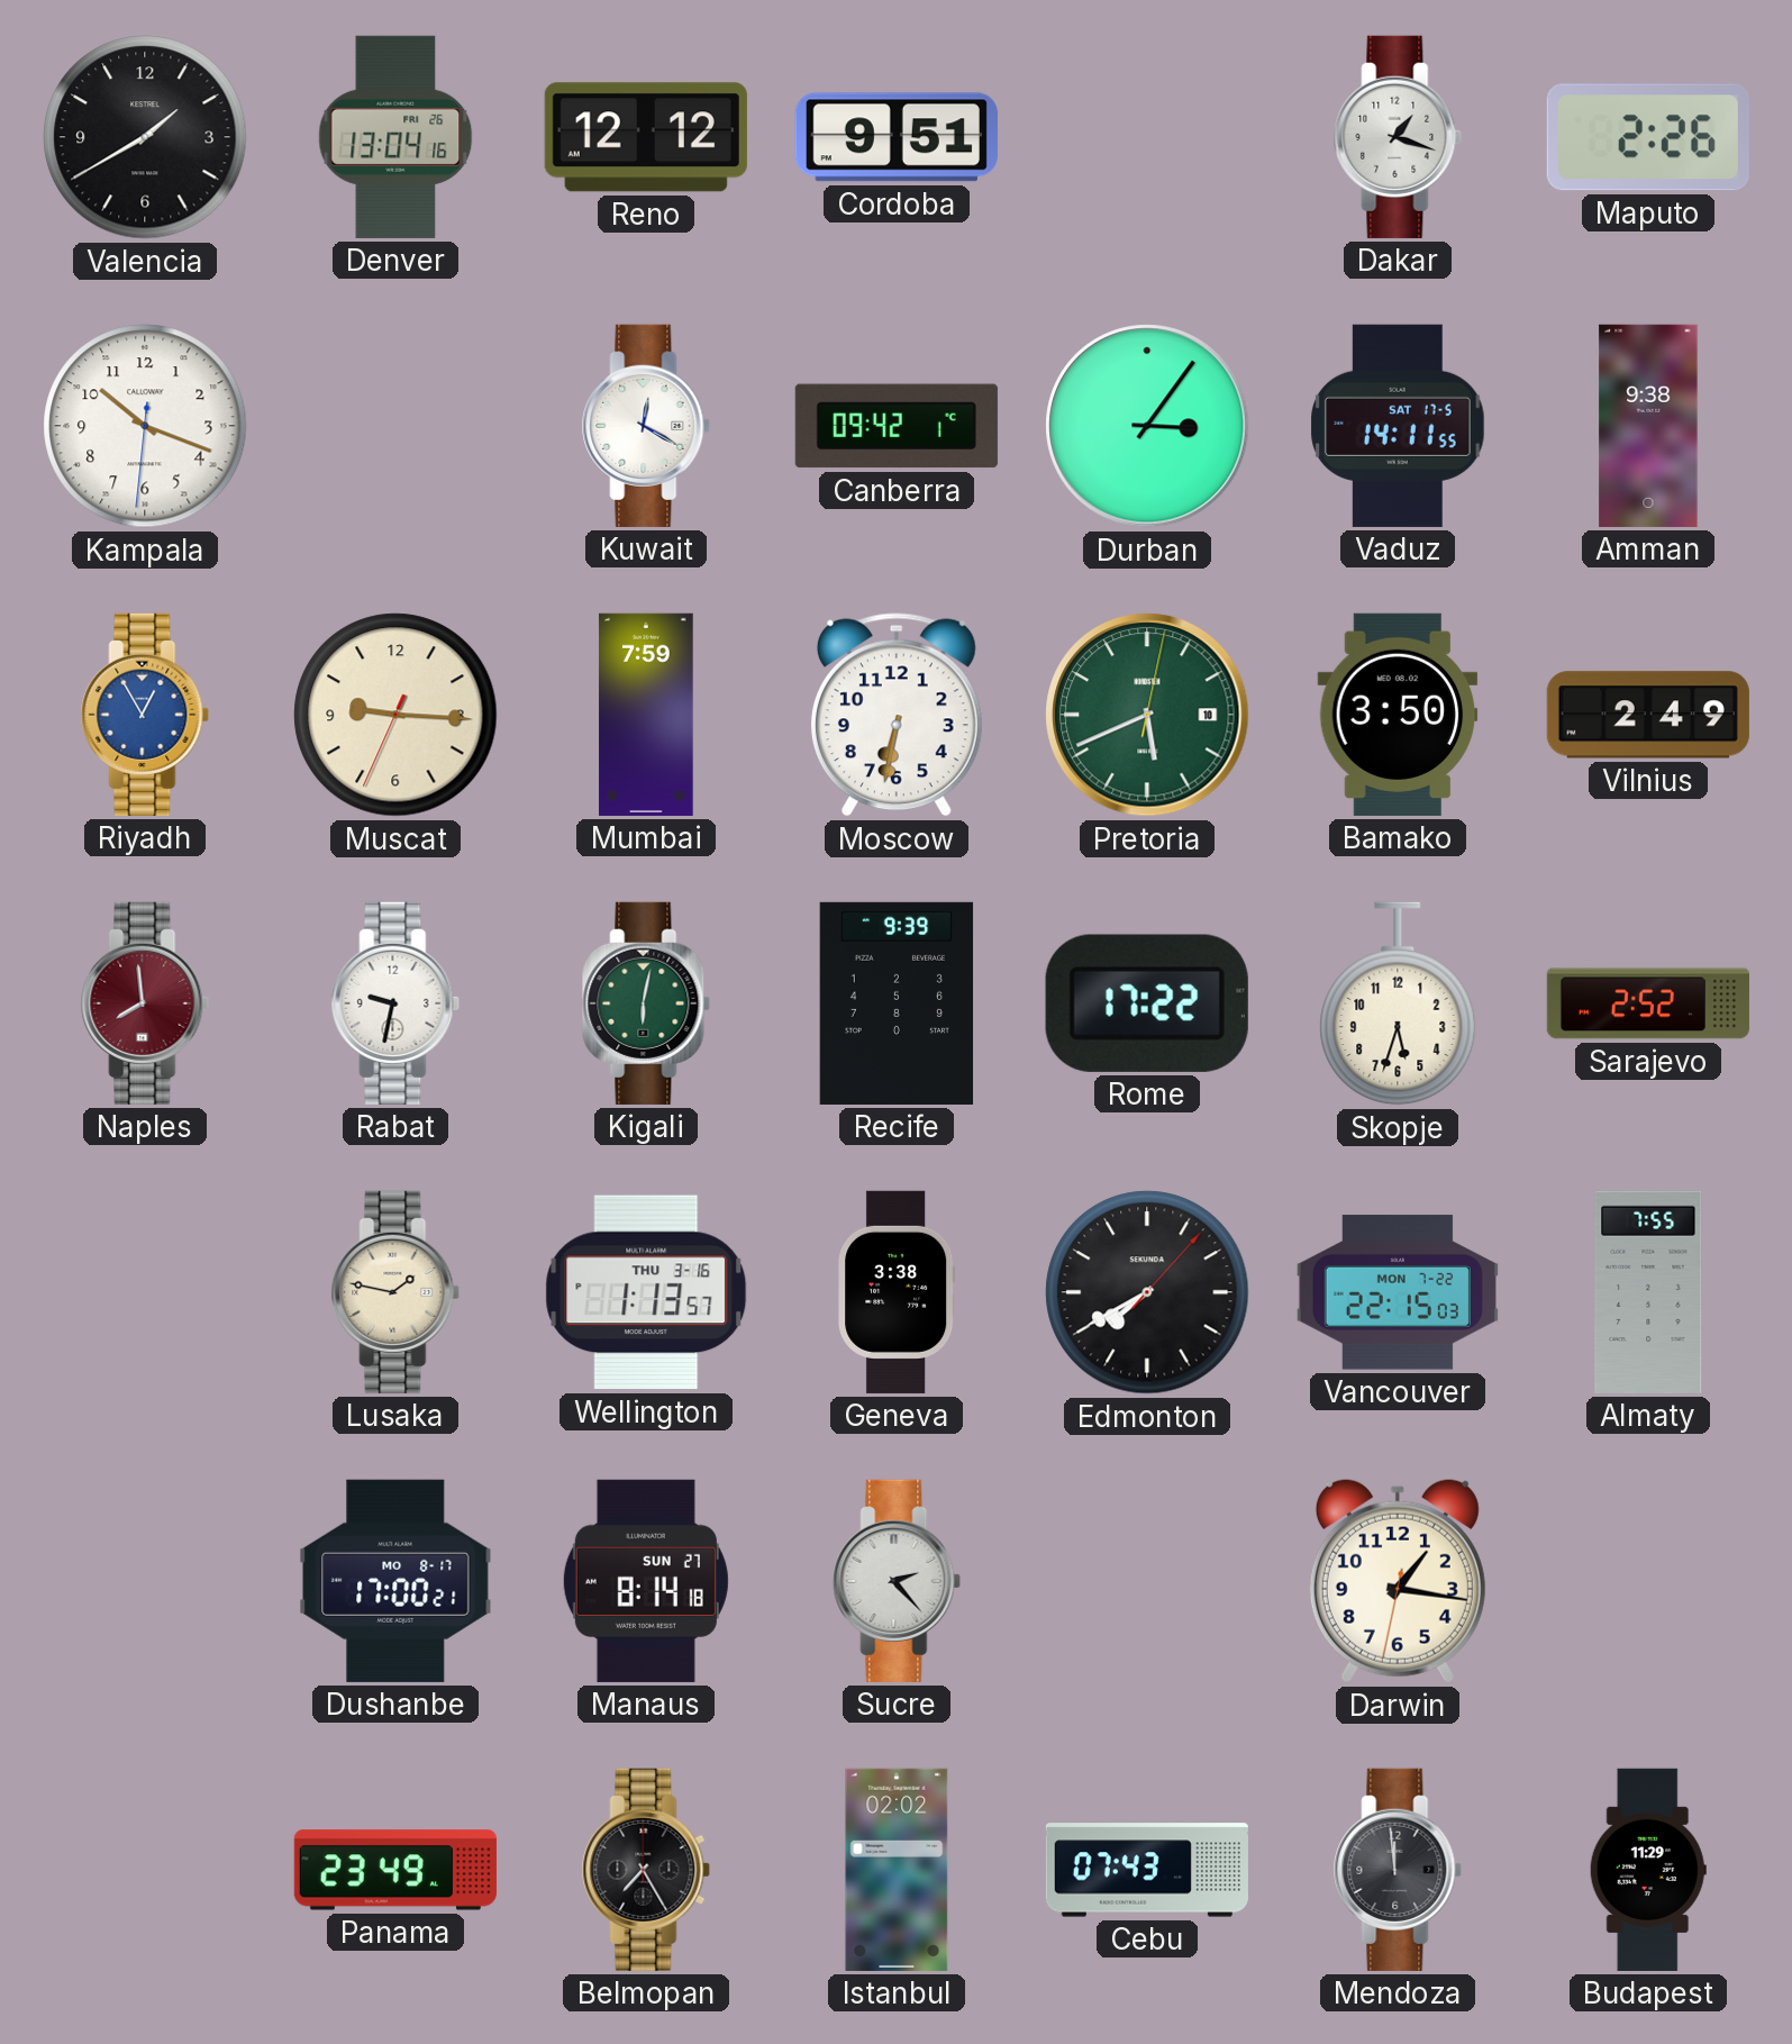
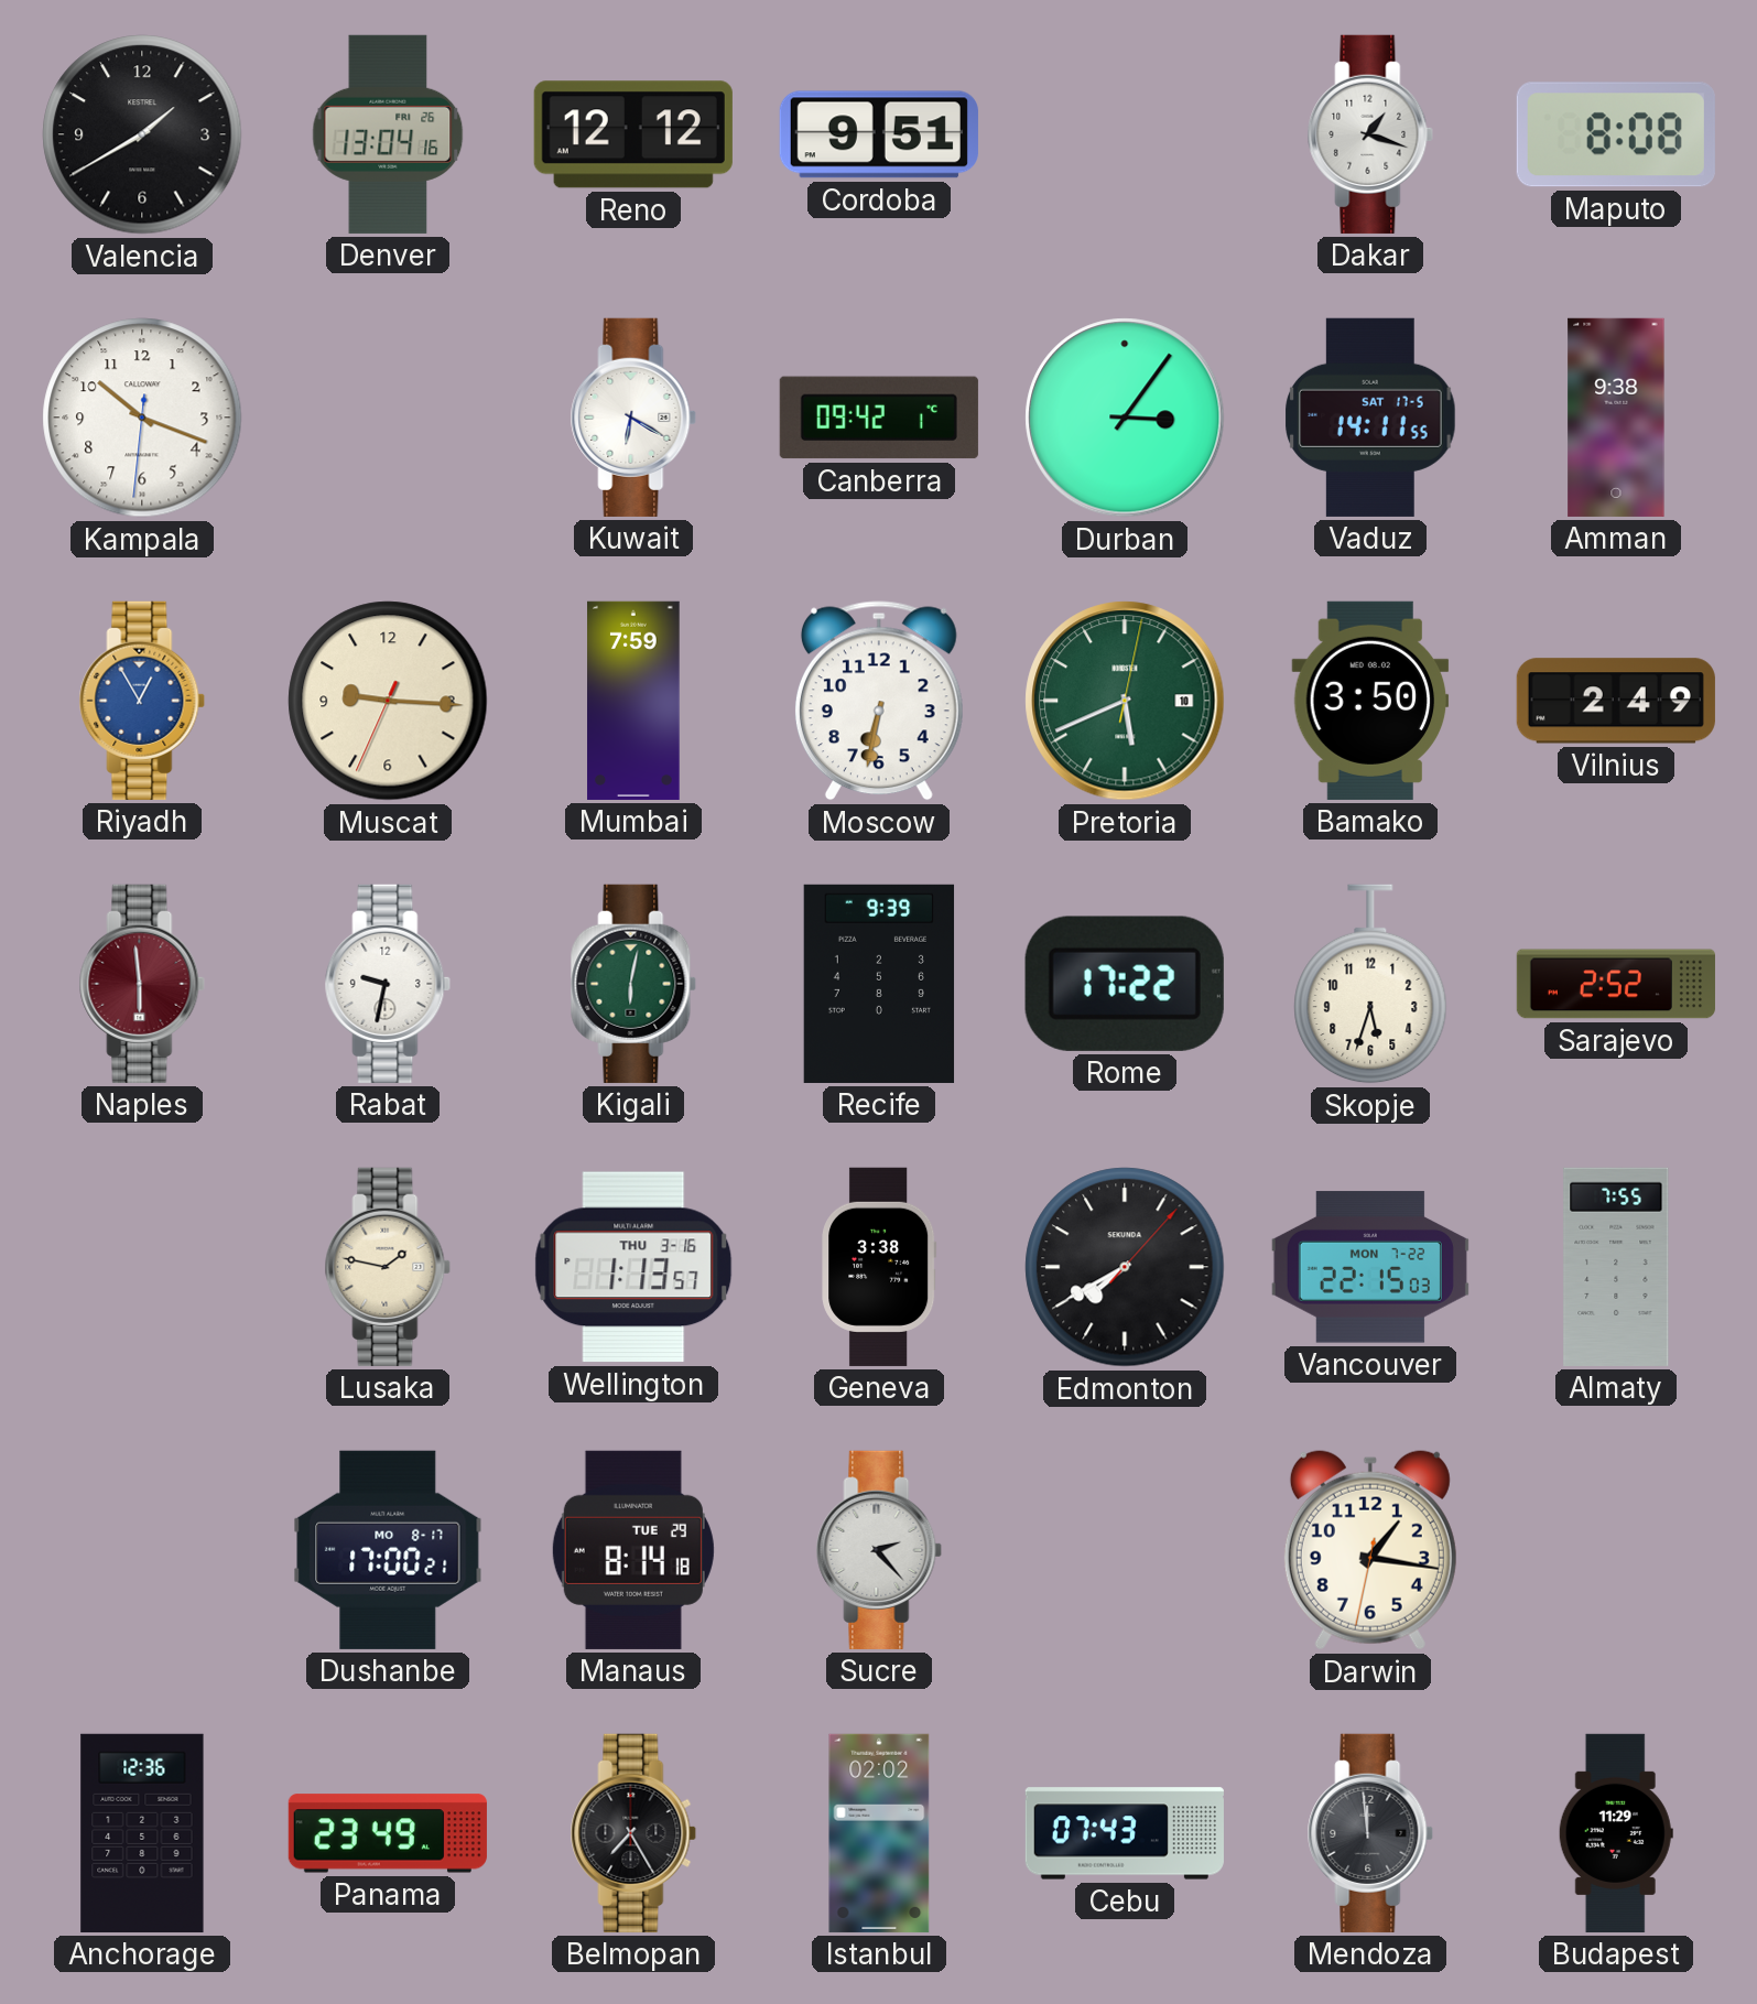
Maputo: 2:26 -> 8:08
Kuwait: 12:20 -> 6:20
Naples: 7:59 -> 5:59
Manaus date: SUN 27 -> TUE 29
Anchorage: none -> 12:36
